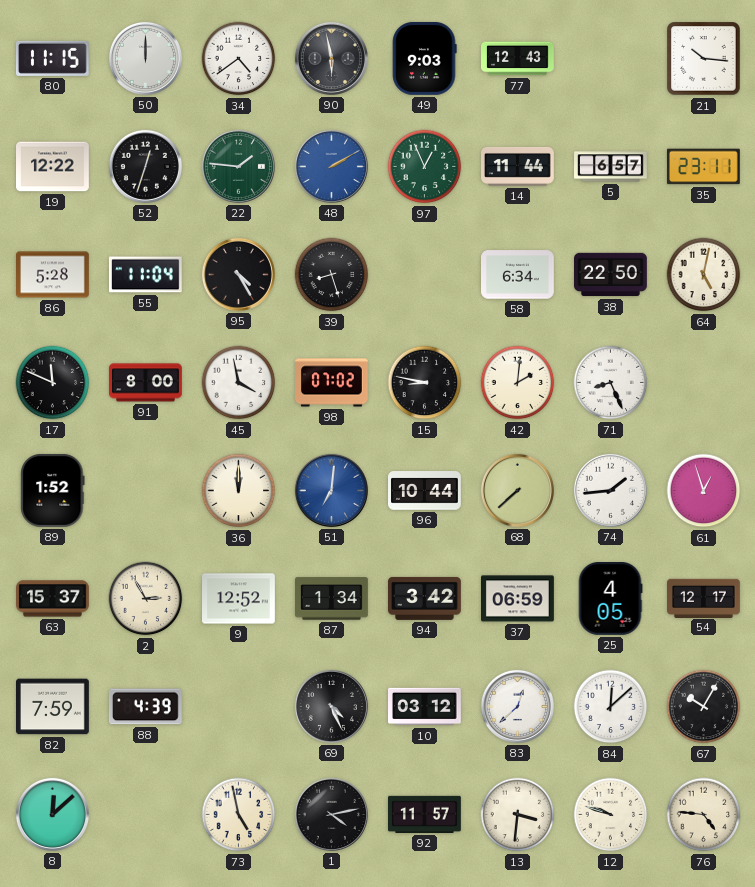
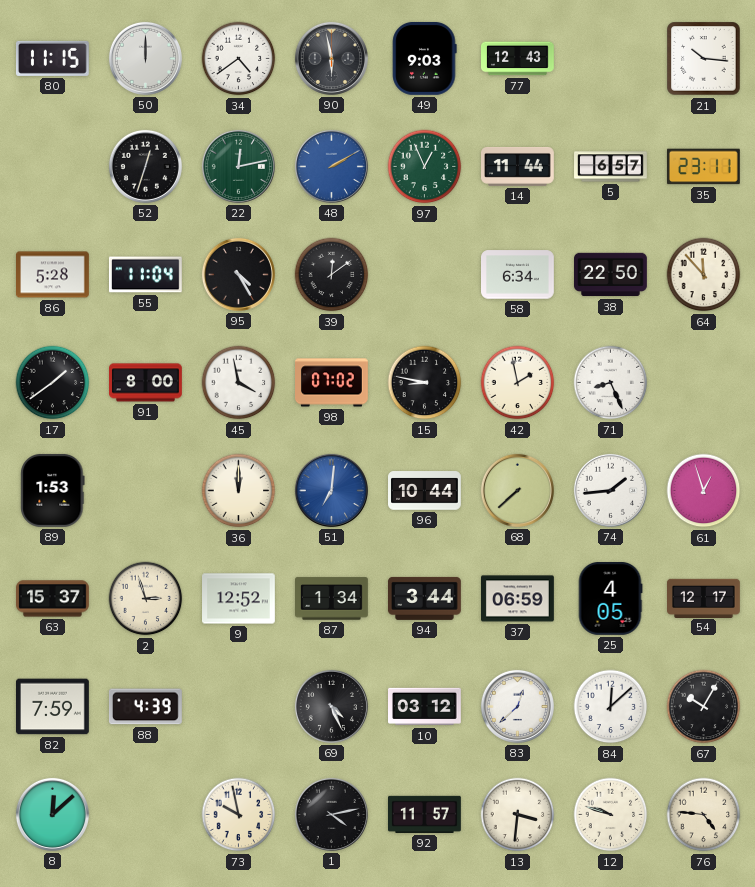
19: 12:22 -> none
22: 1:46 -> 12:13
39: 8:27 -> 12:09
64: 5:02 -> 11:53
17: 11:49 -> 1:39
42: 2:01 -> 1:58
89: 1:52 -> 1:53
2: 2:55 -> 2:57
94: 3:42 -> 3:44
73: 4:58 -> 9:58
